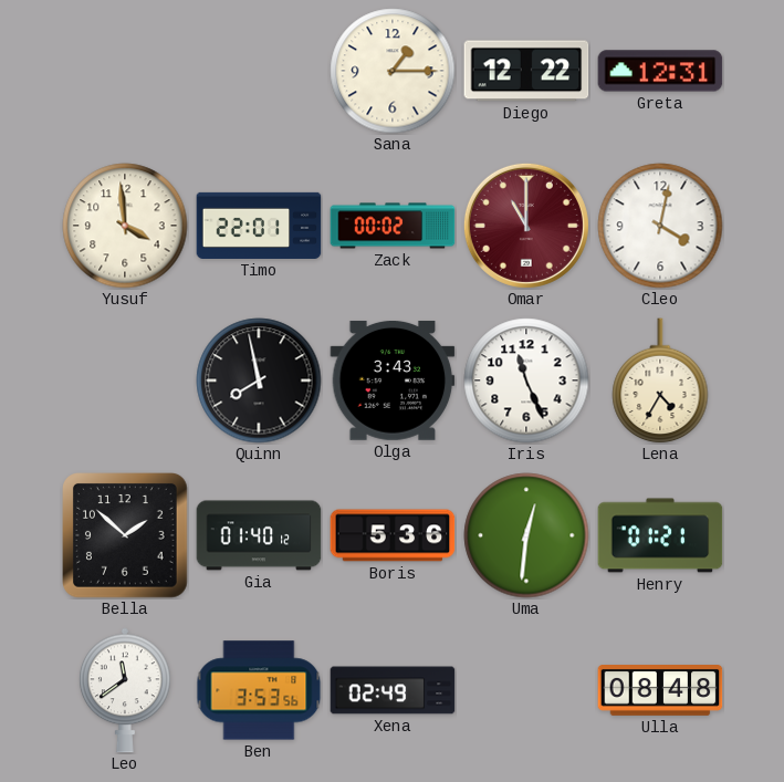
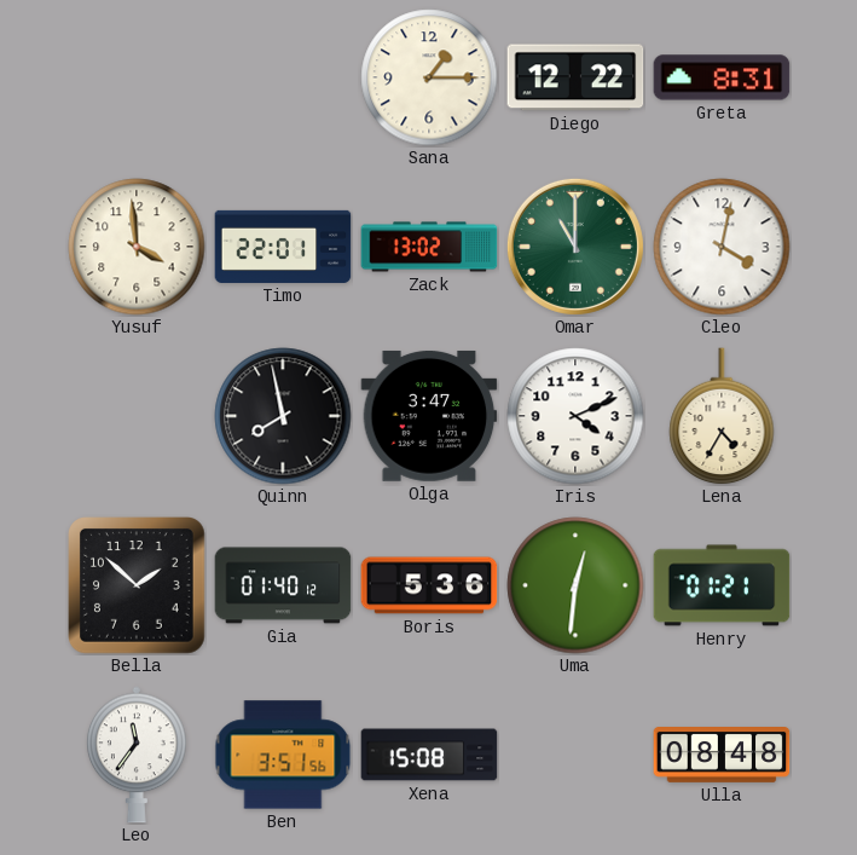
Greta: 12:31 -> 8:31
Zack: 00:02 -> 13:02
Omar dial: burgundy -> green
Olga: 3:43 -> 3:47
Iris: 11:26 -> 4:11
Leo: 11:39 -> 11:36
Ben: 3:53 -> 3:51
Xena: 02:49 -> 15:08
